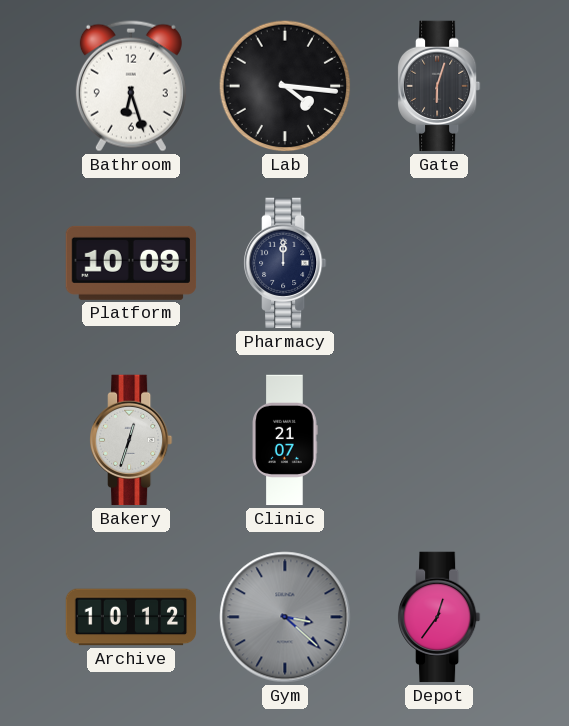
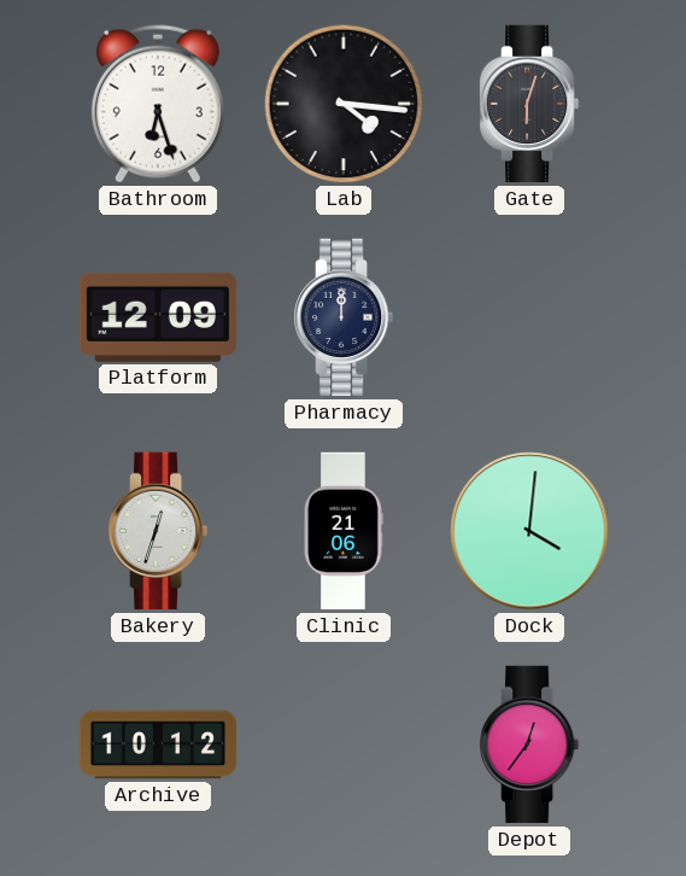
Platform: 10:09 -> 12:09
Clinic: 21:07 -> 21:06
Dock: none -> 4:01
Gym: 3:22 -> none
